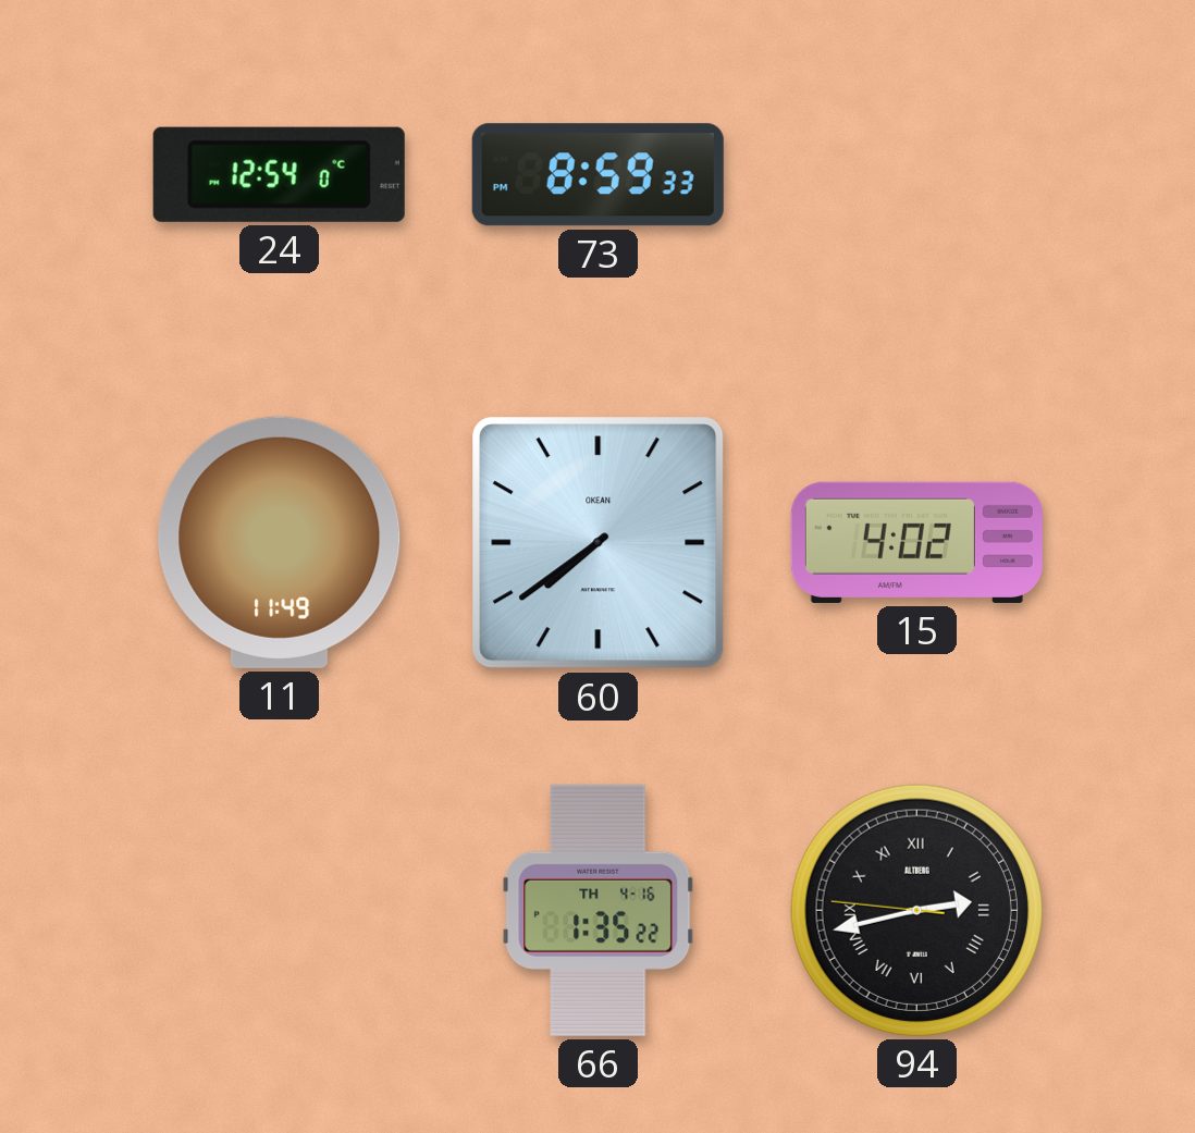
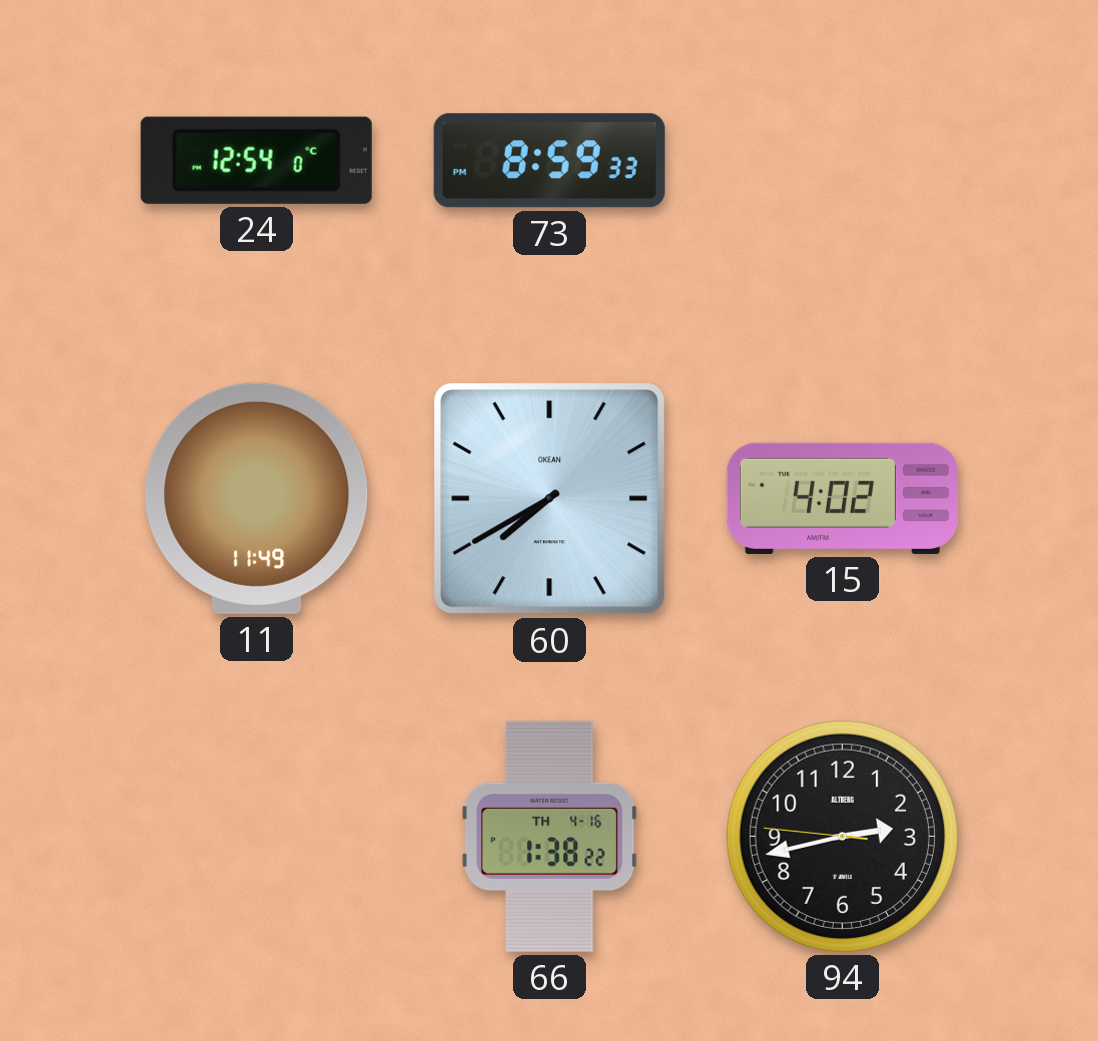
60: 7:39 -> 7:40
66: 1:35 -> 1:38
94 numerals: Roman -> Arabic
